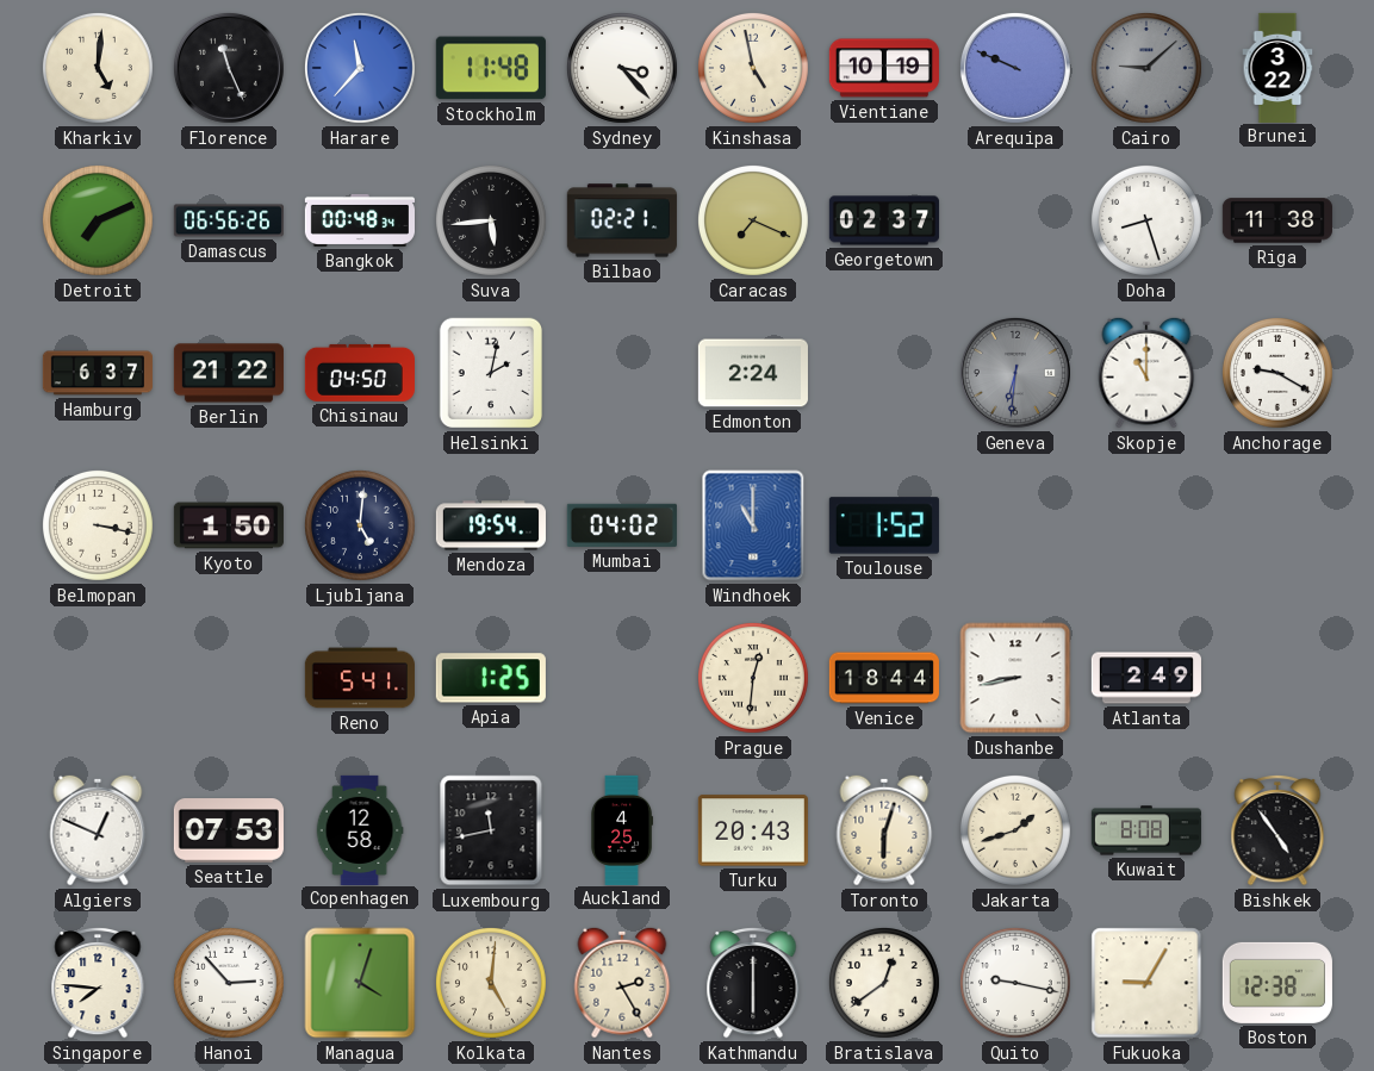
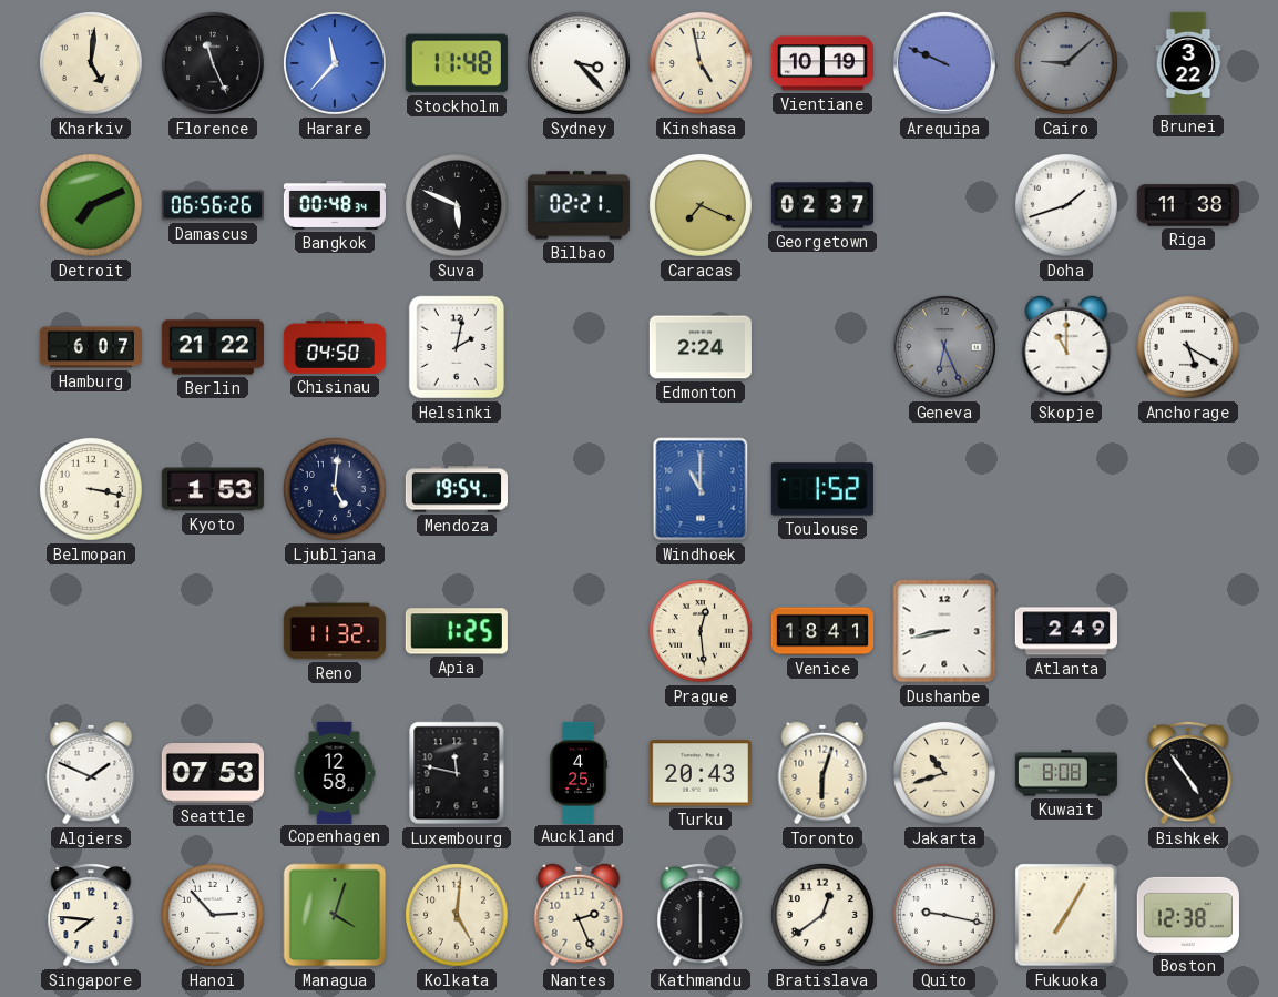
Suva: 5:44 -> 5:49
Doha: 8:27 -> 1:42
Hamburg: 6:37 -> 6:07
Geneva: 6:31 -> 6:26
Anchorage: 9:20 -> 5:20
Kyoto: 1:50 -> 1:53
Mumbai: 04:02 -> none
Reno: 5:41 -> 11:32
Prague: 12:31 -> 12:29
Venice: 18:44 -> 18:41
Algiers: 12:49 -> 1:49
Luxembourg: 11:43 -> 11:47
Jakarta: 1:42 -> 10:42
Nantes: 2:25 -> 2:26
Fukuoka: 9:05 -> 7:05
